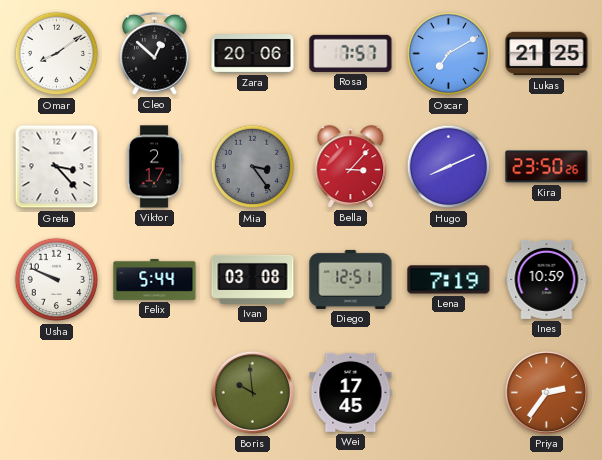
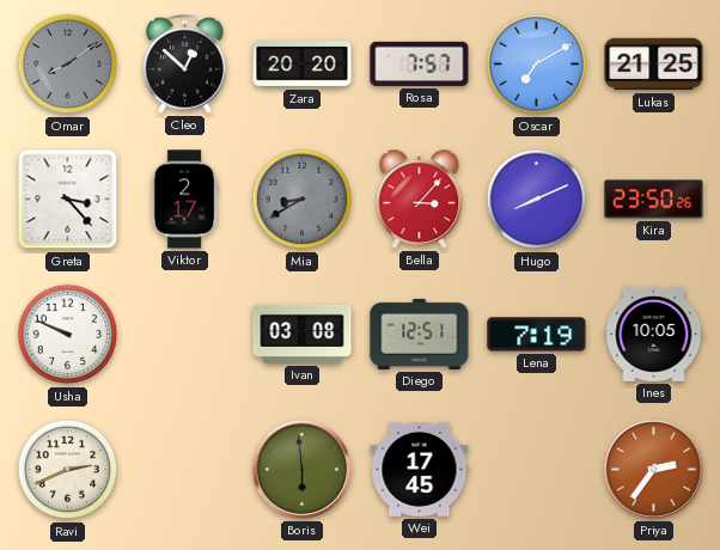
Omar dial: white -> grey
Zara: 20:06 -> 20:20
Mia: 3:24 -> 8:40
Felix: 5:44 -> none
Ines: 10:59 -> 10:05
Ravi: none -> 2:41
Boris: 9:59 -> 5:59
